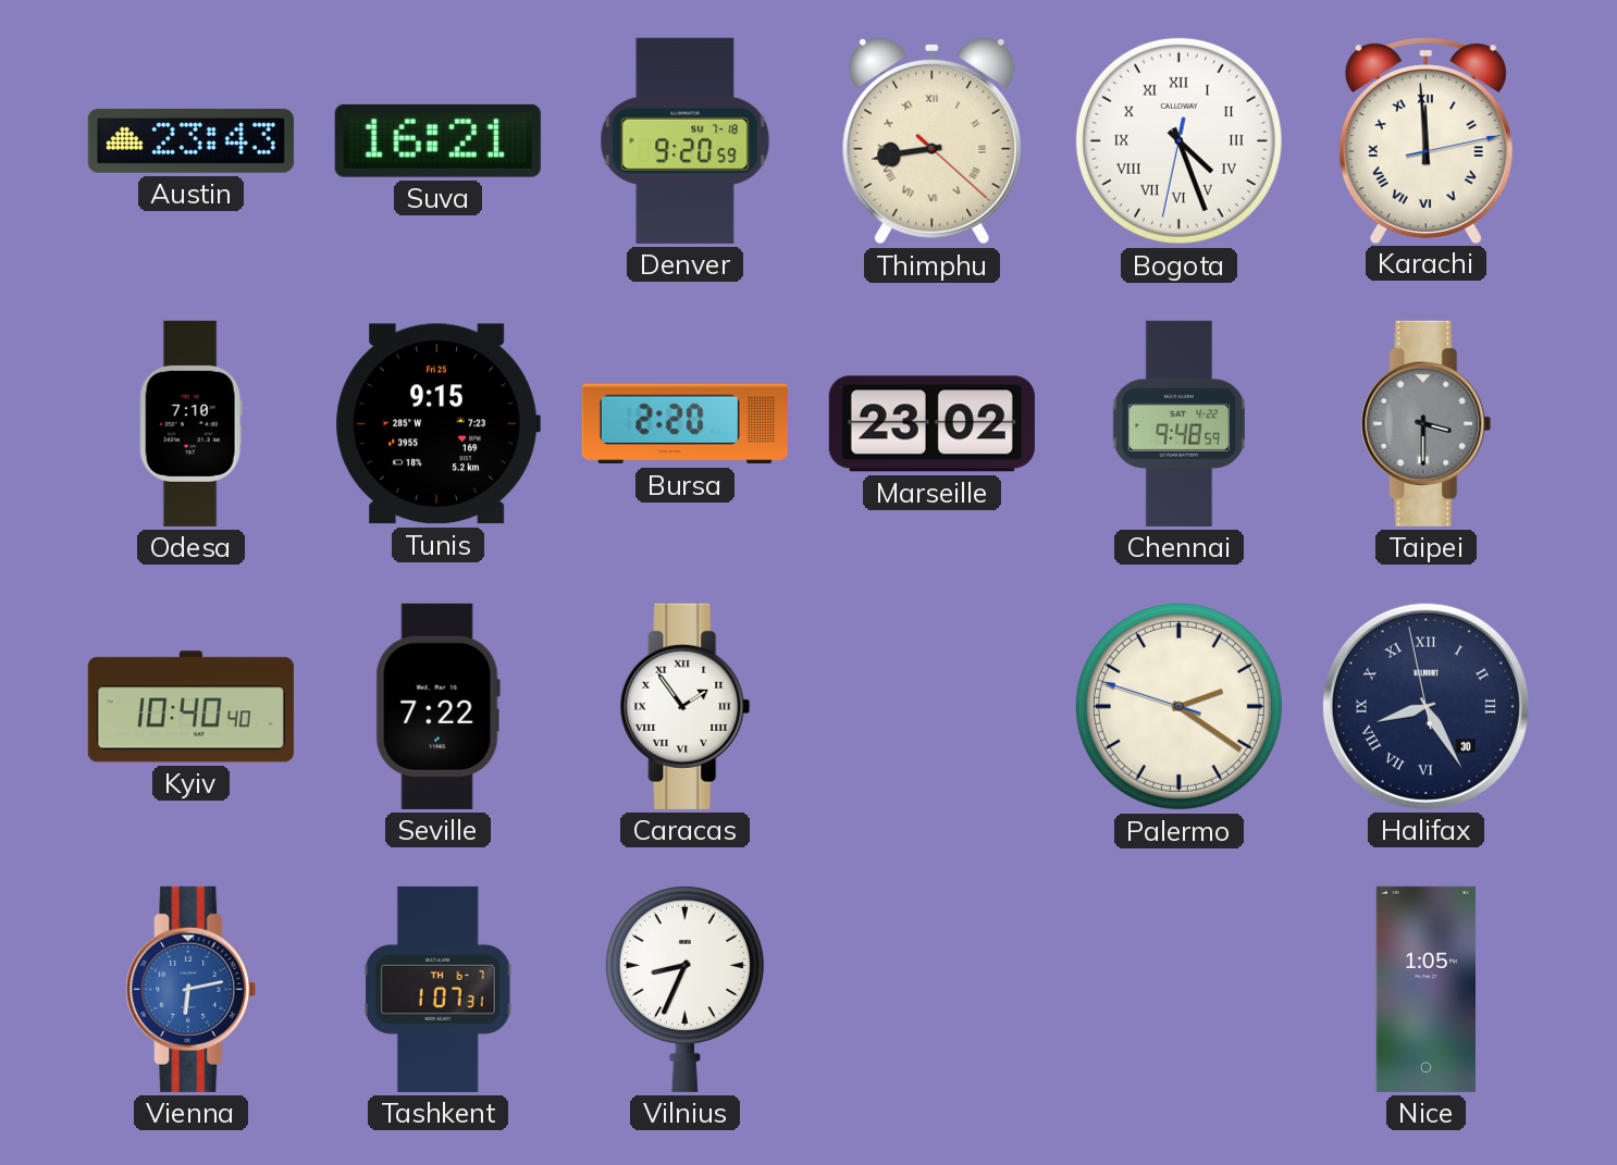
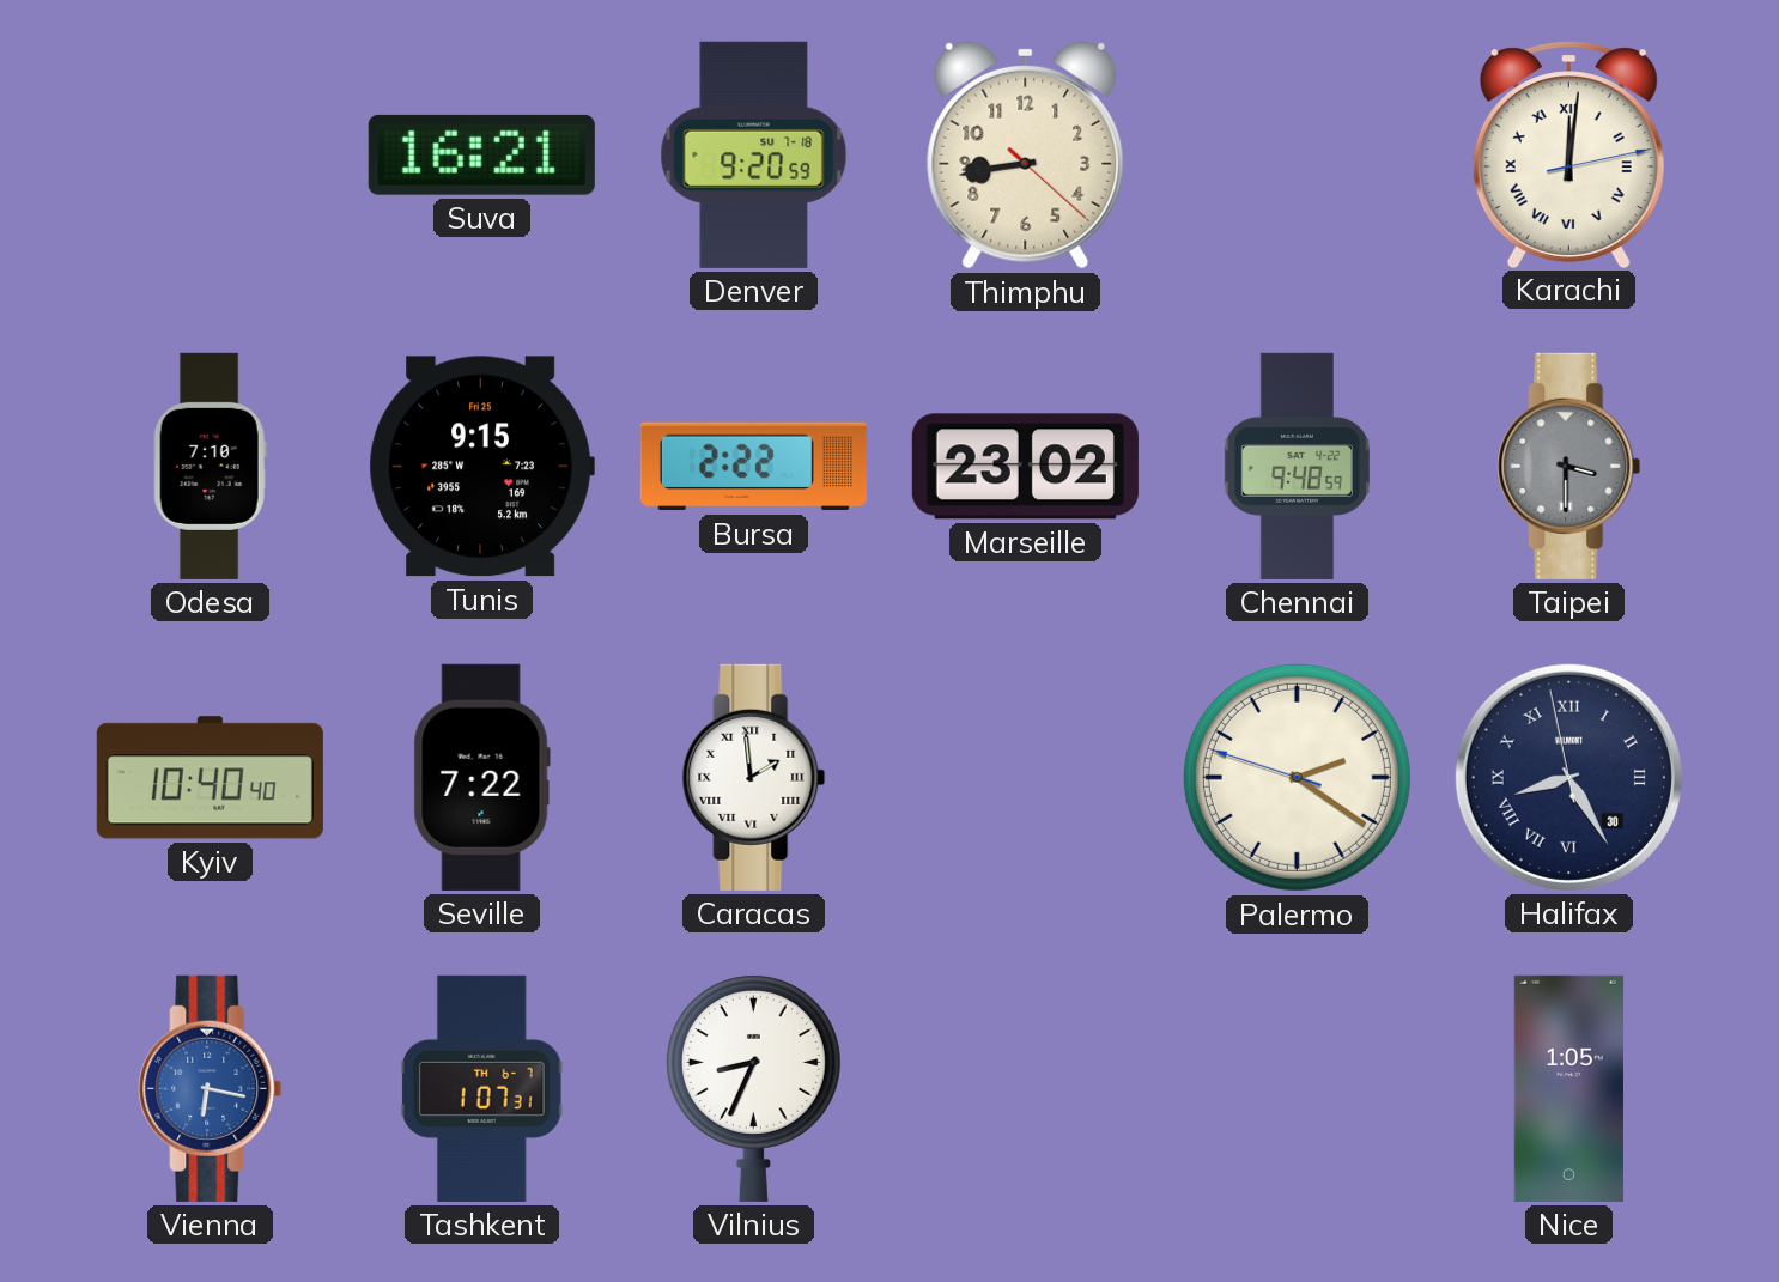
Austin: 23:43 -> none
Thimphu numerals: Roman -> Arabic
Bogota: 4:26 -> none
Karachi: 11:59 -> 12:01
Bursa: 2:20 -> 2:22
Caracas: 1:54 -> 1:59
Vienna: 6:13 -> 6:17
